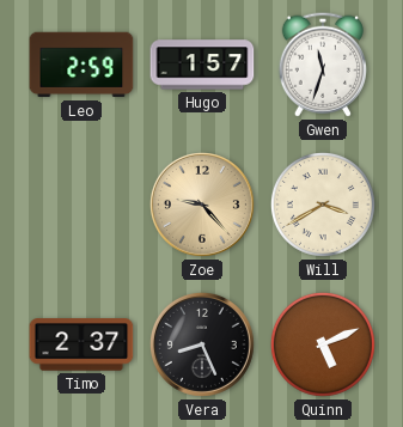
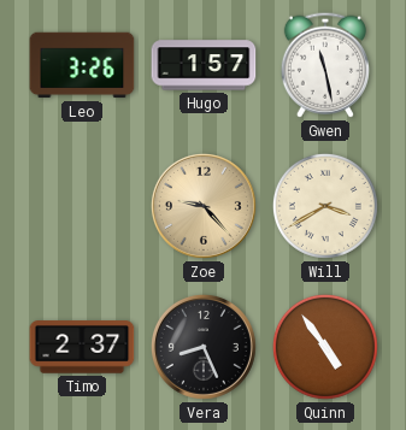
Leo: 2:59 -> 3:26
Gwen: 11:33 -> 11:28
Quinn: 5:11 -> 4:54
